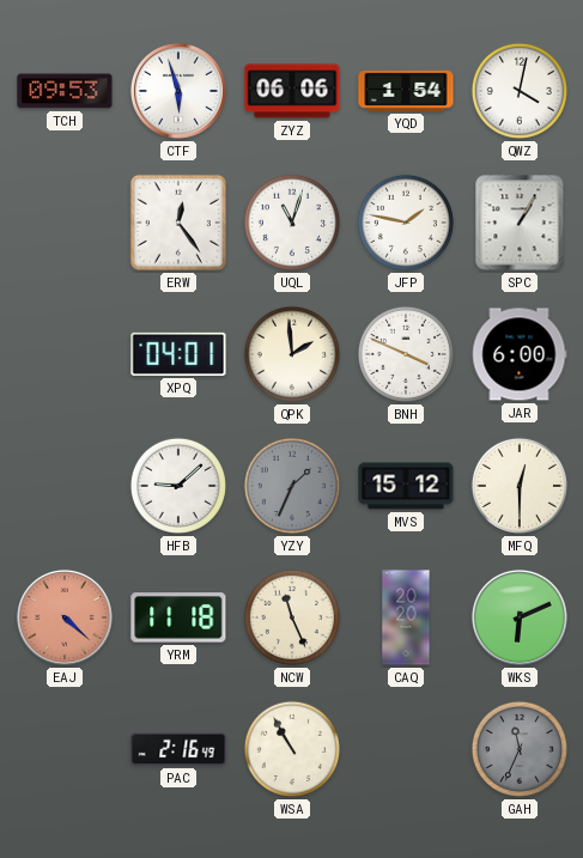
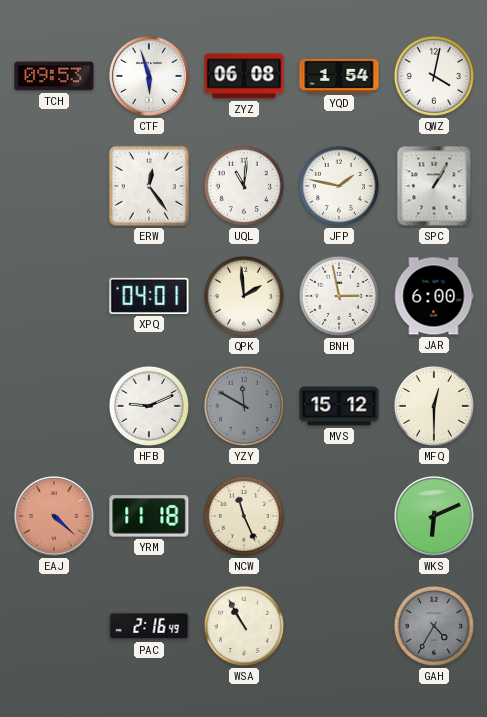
ZYZ: 06:06 -> 06:08
UQL: 11:03 -> 11:01
BNH: 3:49 -> 2:58
HFB: 9:08 -> 9:11
YZY: 1:34 -> 11:50
CAQ: 20:20 -> none
GAH: 11:34 -> 4:35
